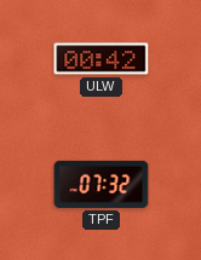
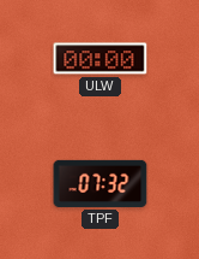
ULW: 00:42 -> 00:00
